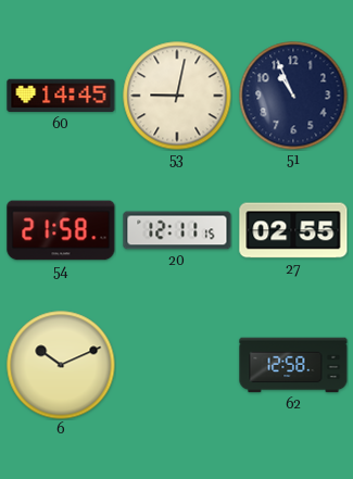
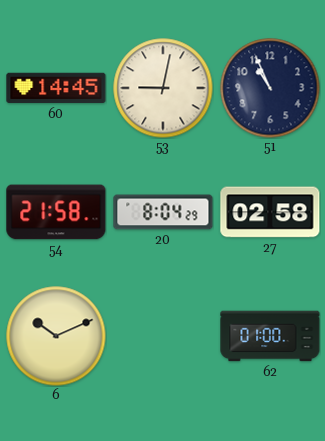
20: 12:11 -> 8:04
27: 02:55 -> 02:58
62: 12:58 -> 01:00
